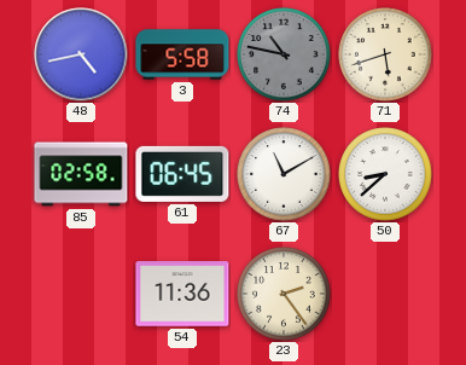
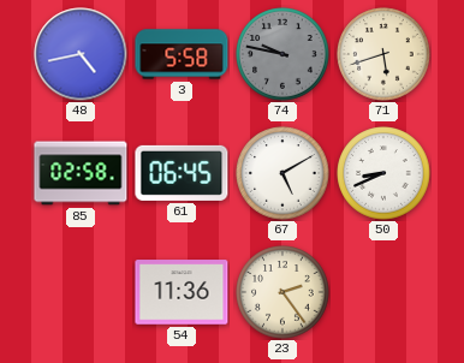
74: 10:47 -> 9:47
67: 11:10 -> 5:10
50: 8:38 -> 8:41
